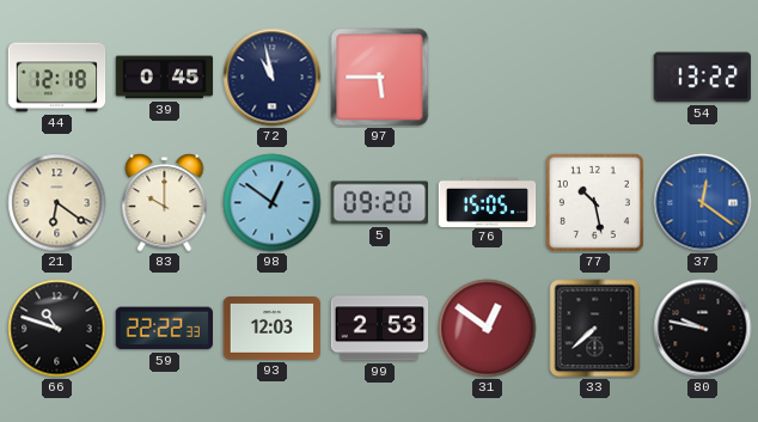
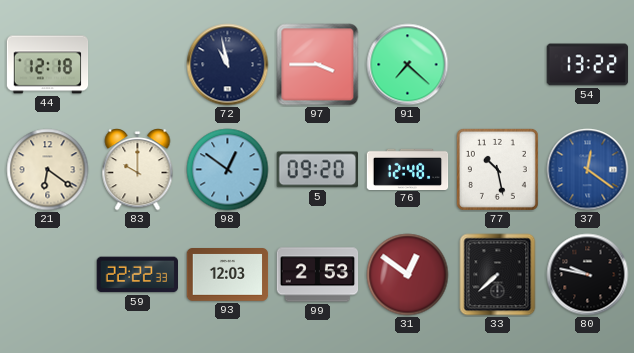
39: 0:45 -> none
97: 5:45 -> 3:45
91: none -> 7:22
76: 15:05 -> 12:48
66: 10:48 -> none
